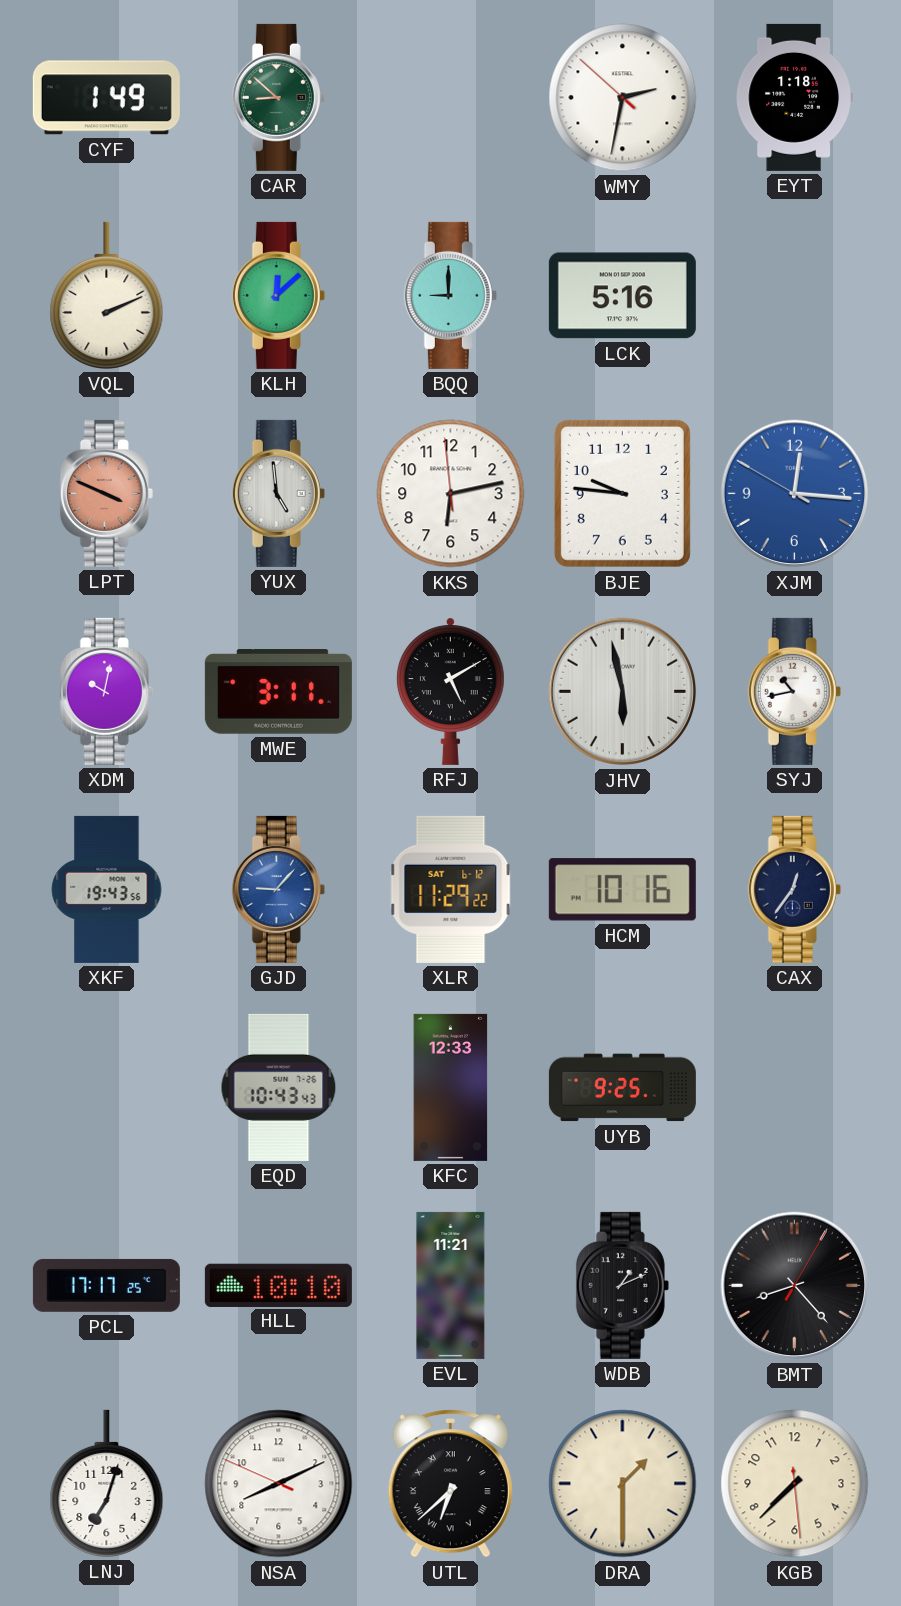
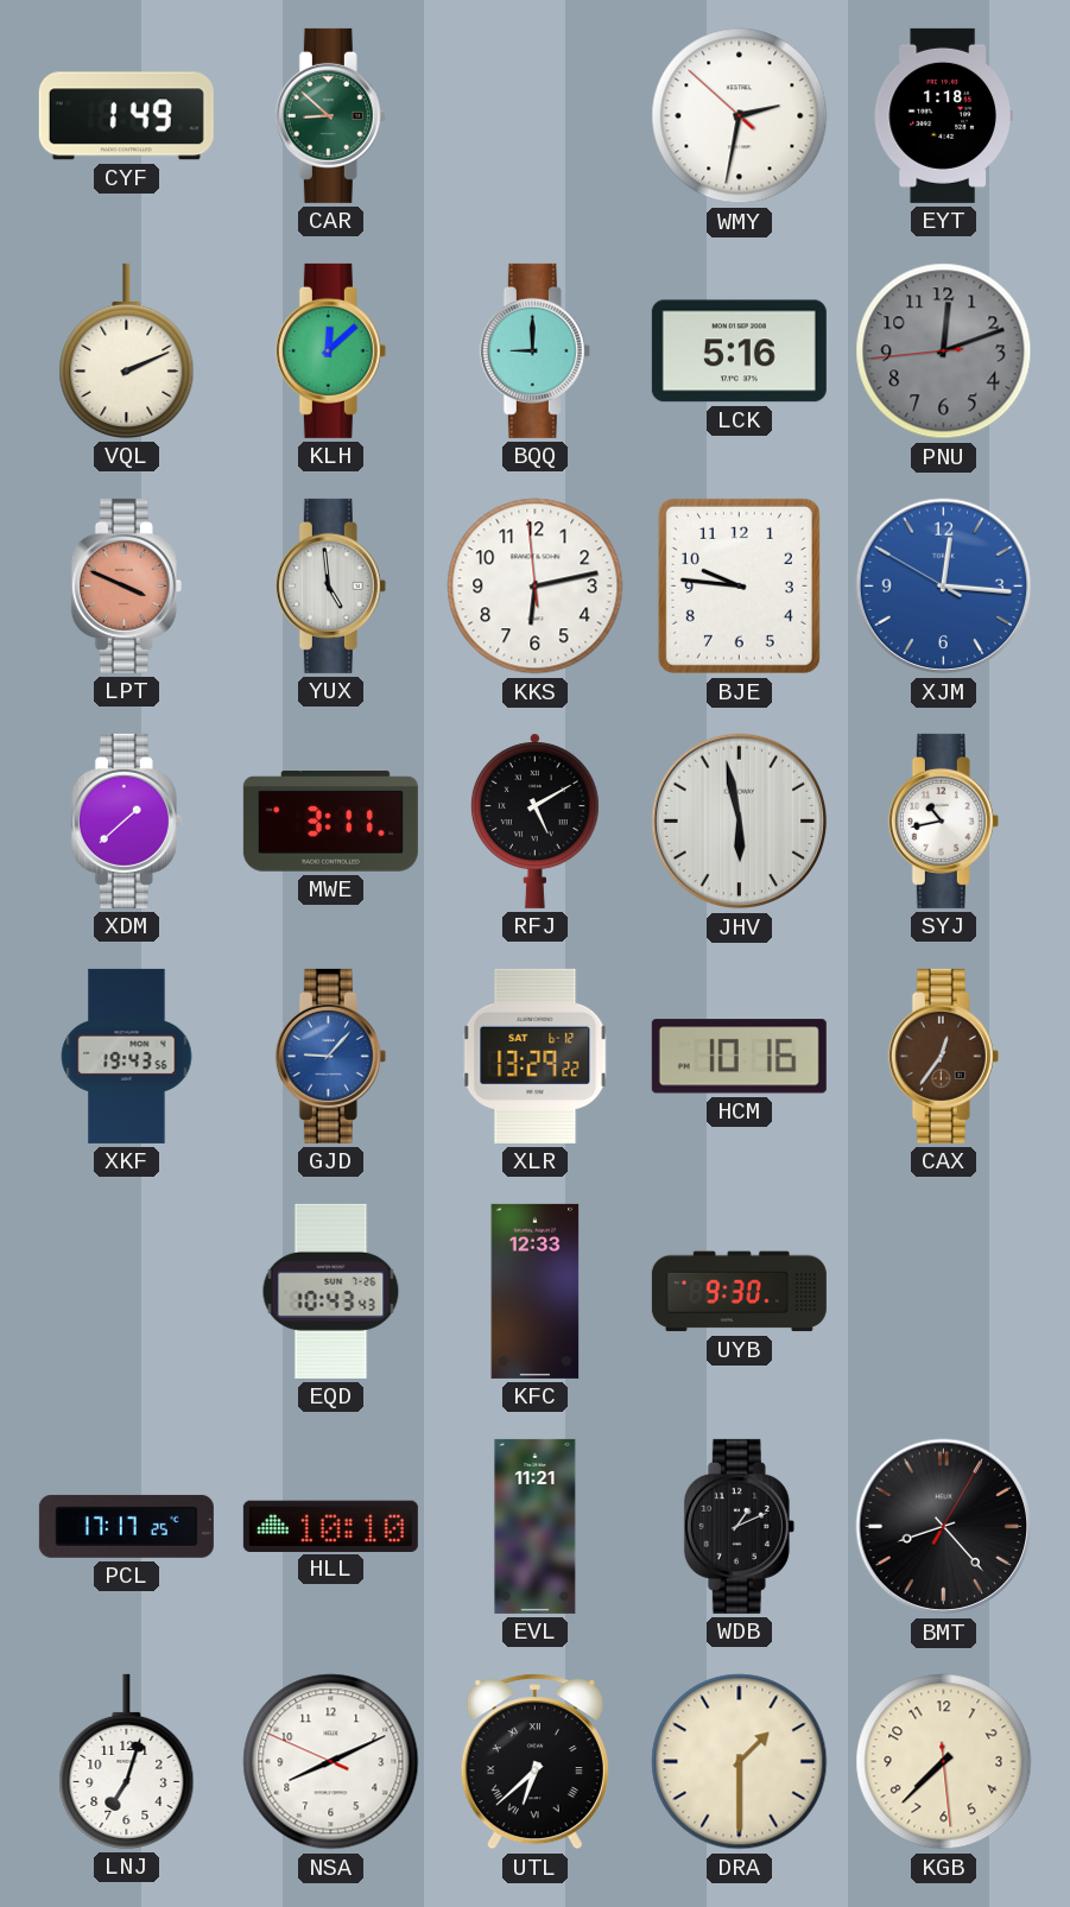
PNU: none -> 12:11
XDM: 10:02 -> 1:38
XLR: 11:29 -> 13:29
CAX dial: navy -> brown
UYB: 9:25 -> 9:30
